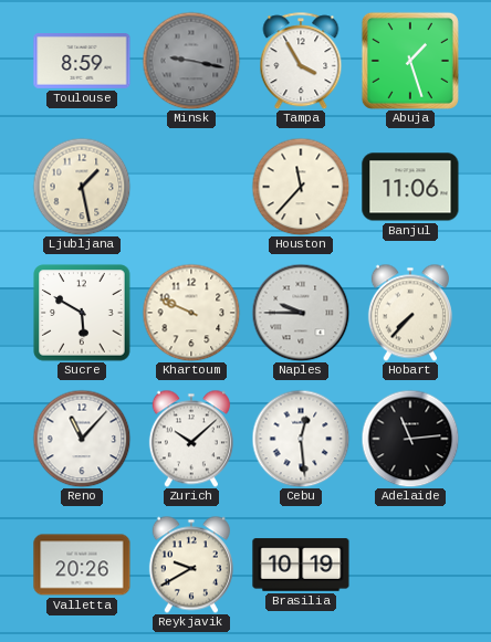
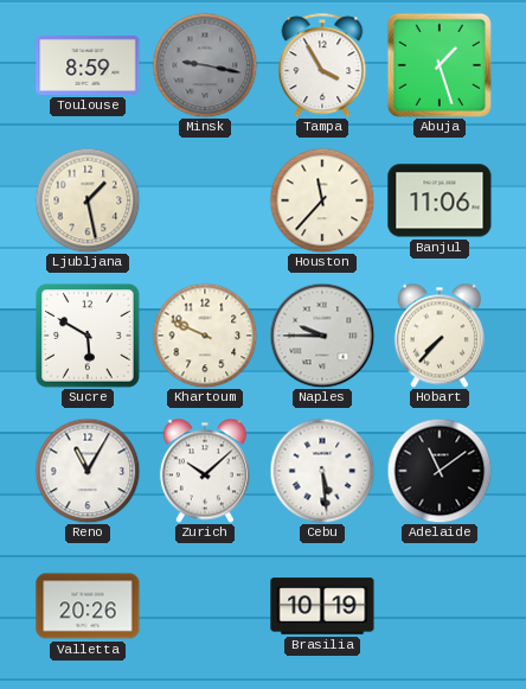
Reno: 11:07 -> 11:05
Cebu: 12:29 -> 5:29
Adelaide: 11:14 -> 11:09
Reykjavik: 9:40 -> none
